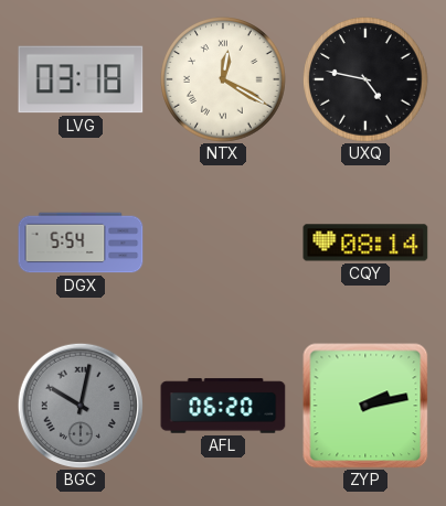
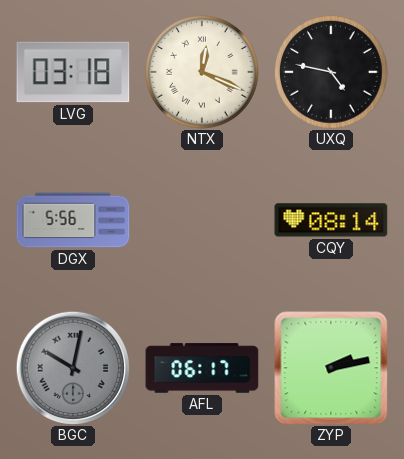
NTX: 12:20 -> 12:19
DGX: 5:54 -> 5:56
AFL: 06:20 -> 06:17
